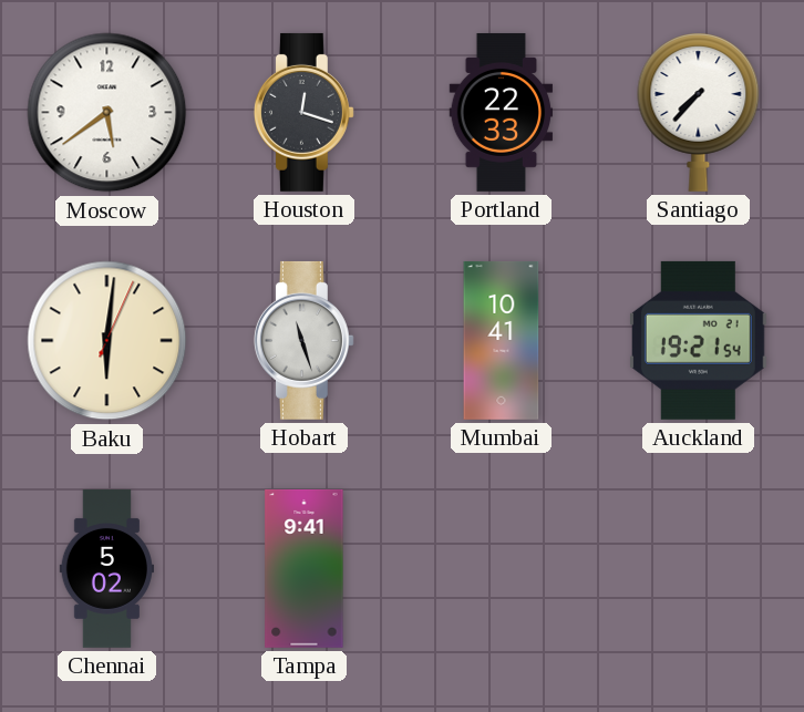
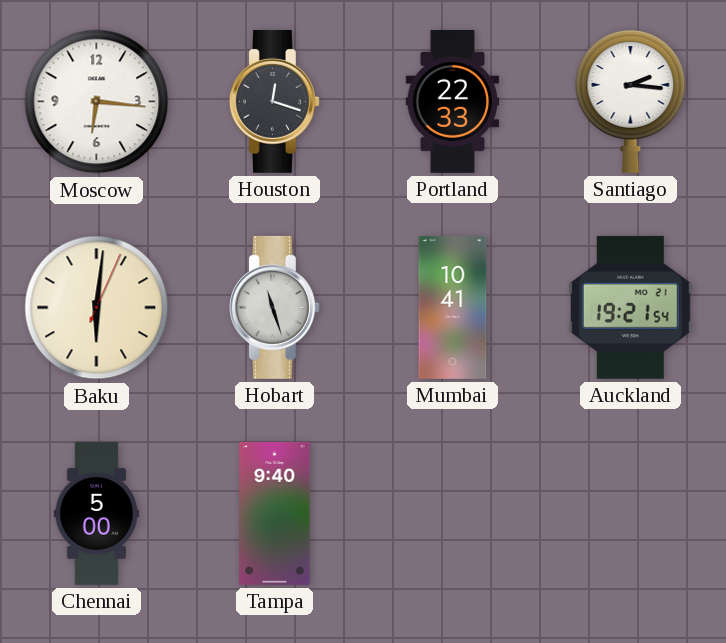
Moscow: 5:39 -> 6:16
Santiago: 7:37 -> 2:16
Chennai: 5:02 -> 5:00
Tampa: 9:41 -> 9:40
